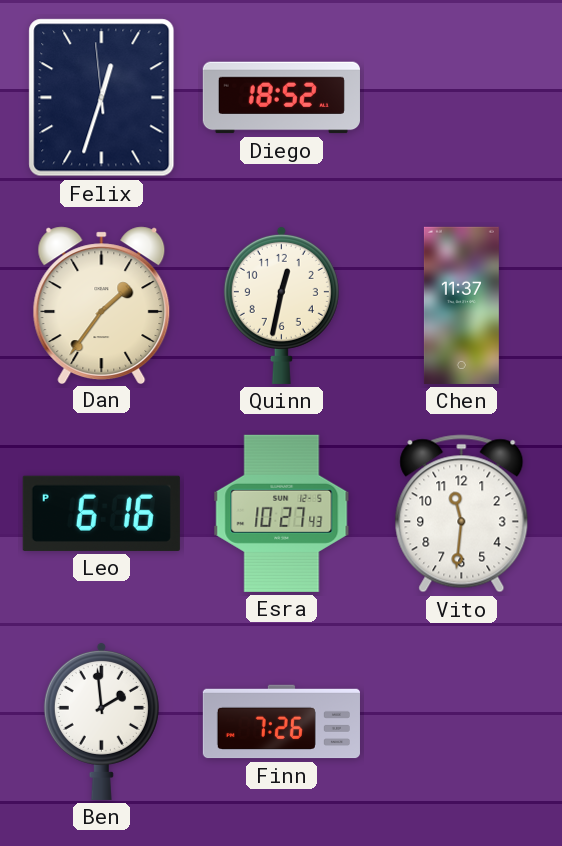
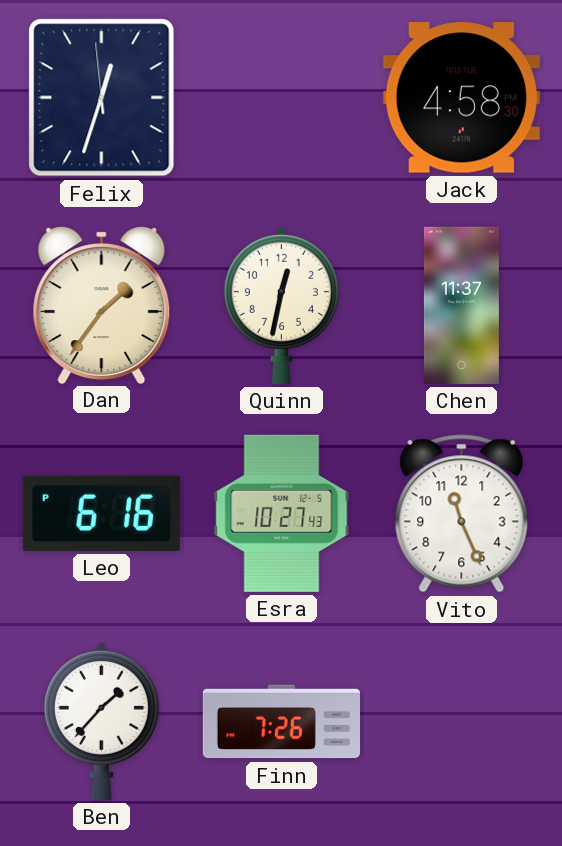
Diego: 18:52 -> none
Jack: none -> 4:58
Vito: 11:31 -> 11:26
Ben: 1:59 -> 1:37
